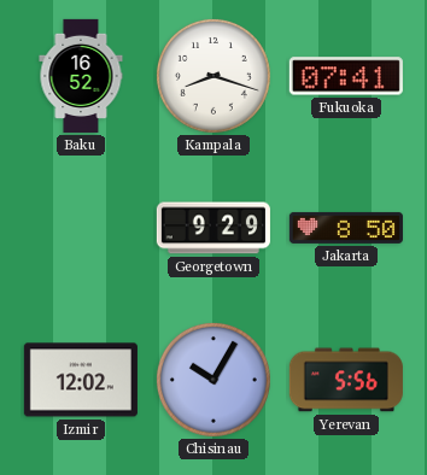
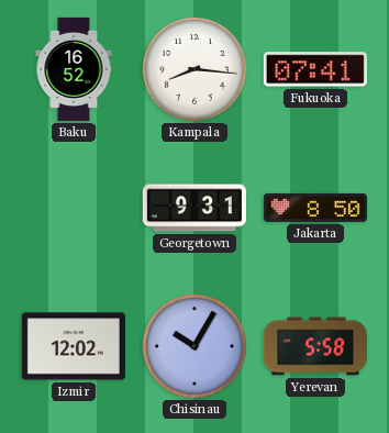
Kampala: 8:18 -> 8:16
Georgetown: 9:29 -> 9:31
Yerevan: 5:56 -> 5:58
